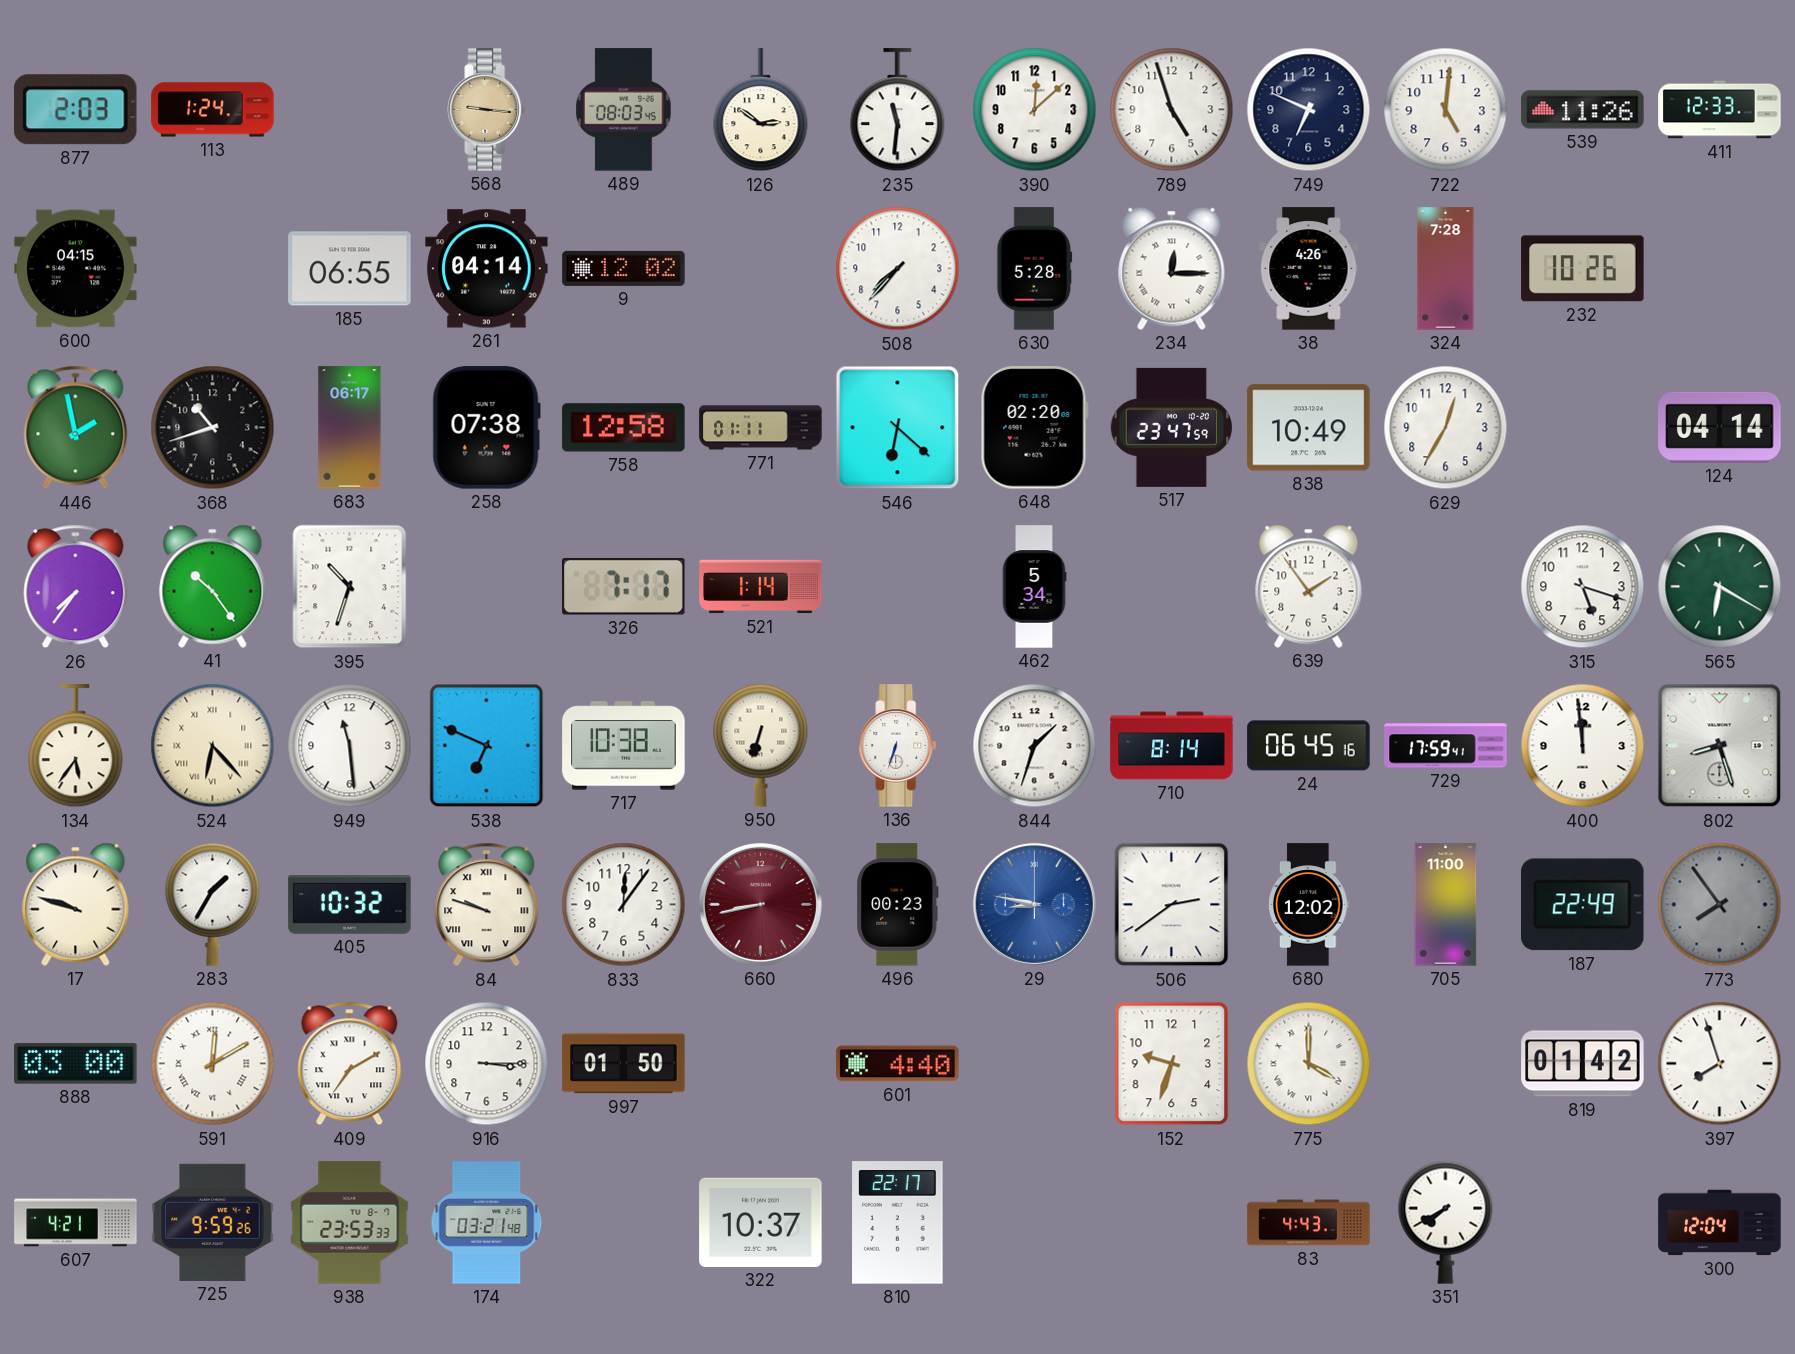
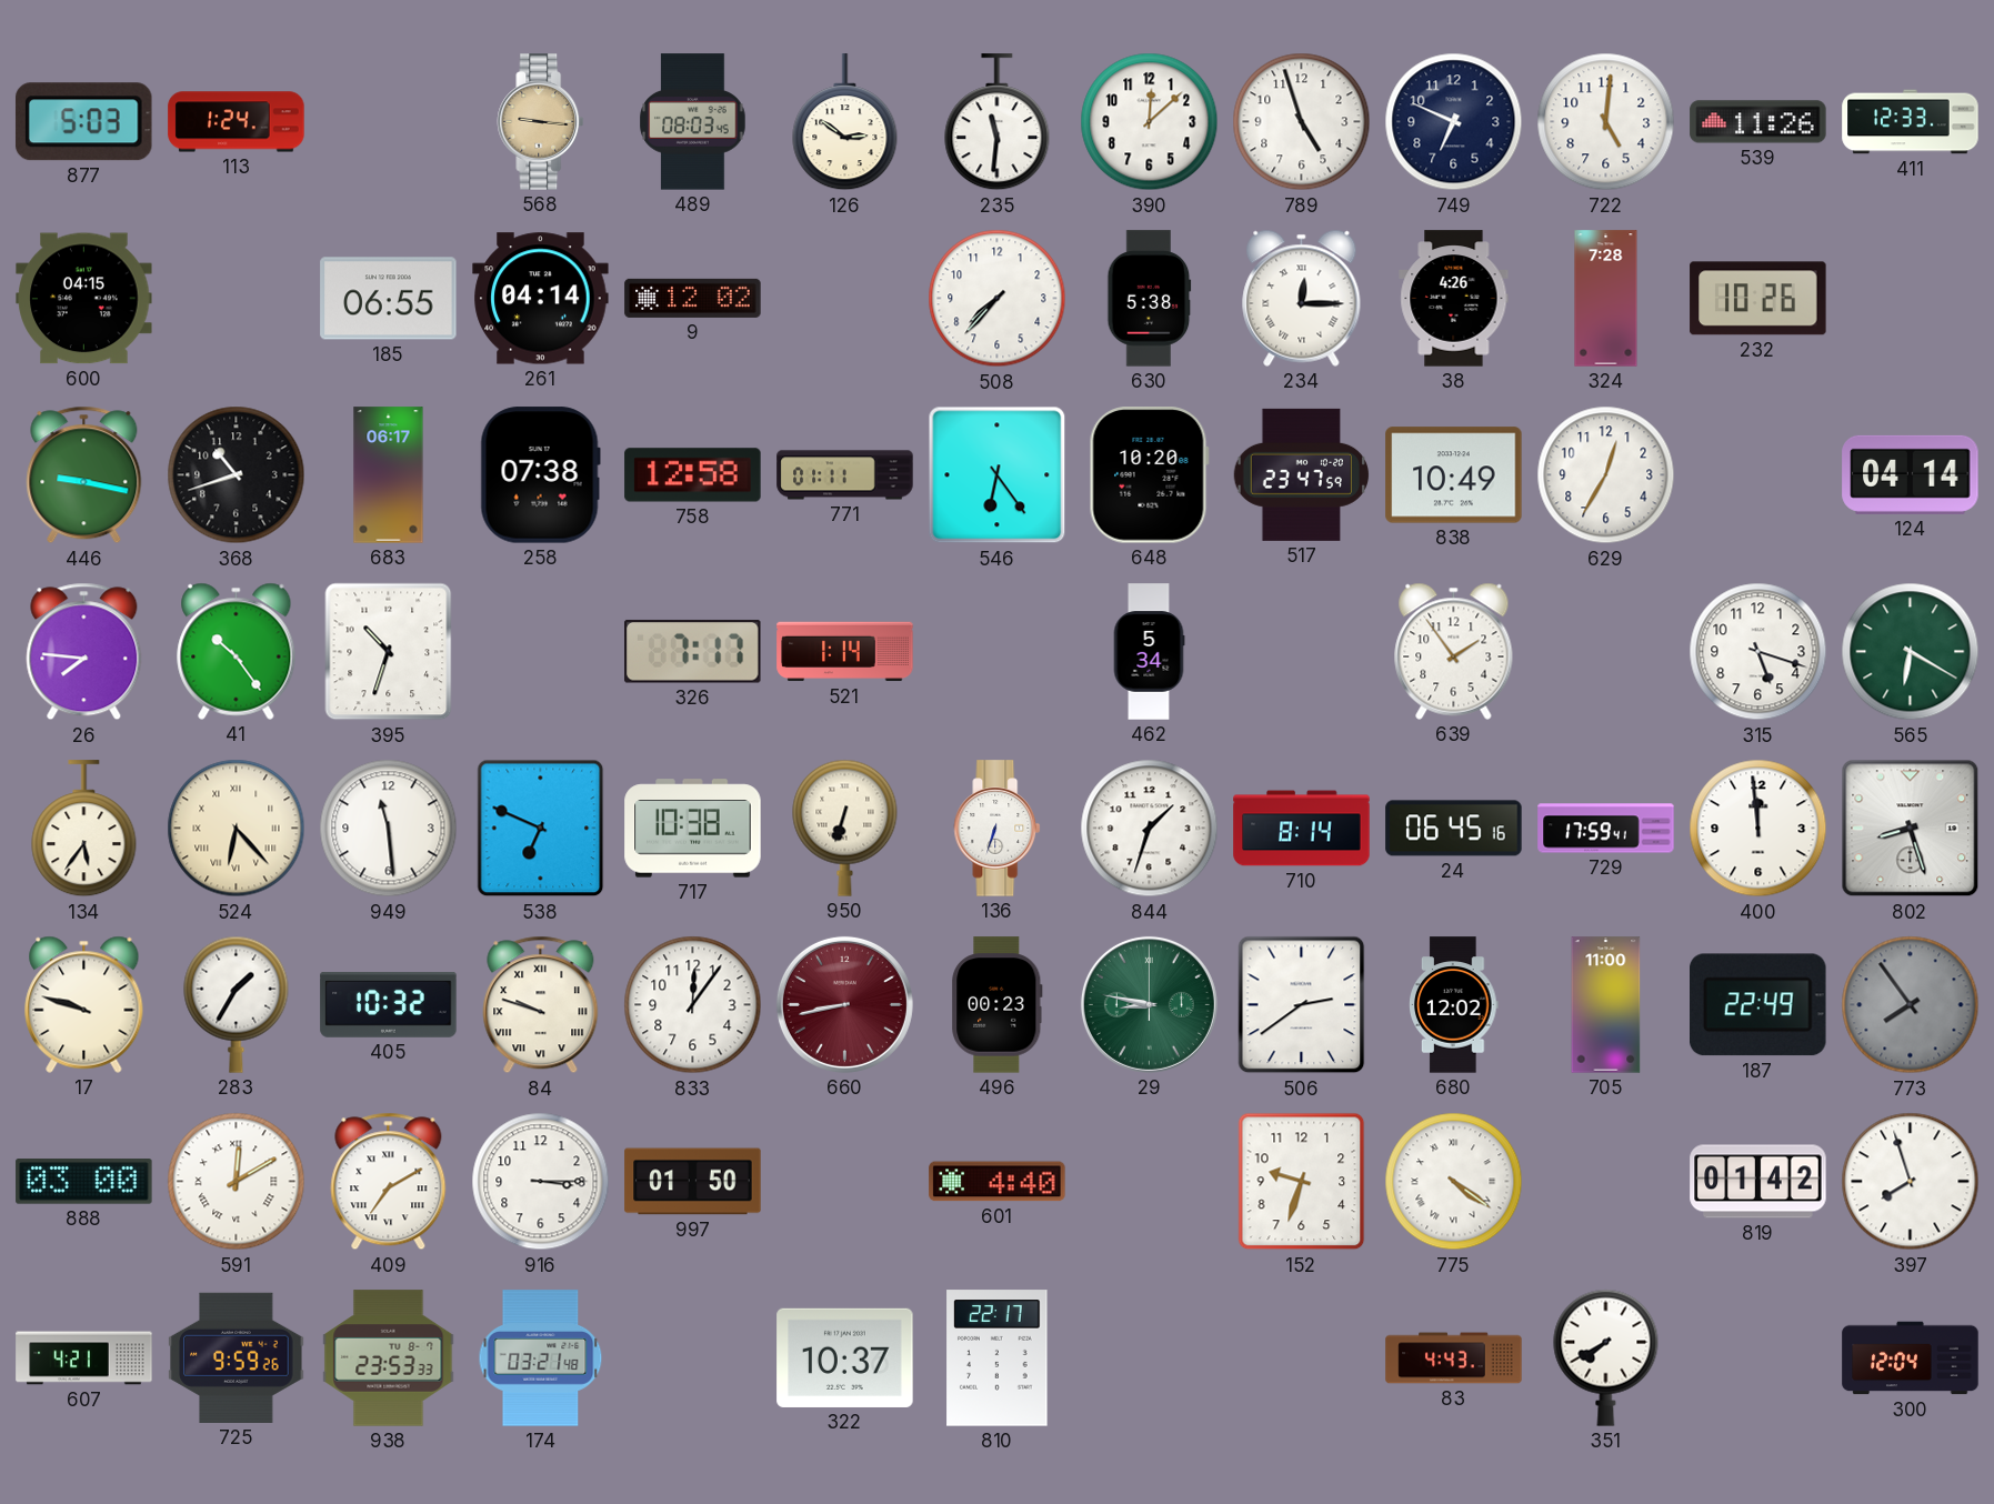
877: 2:03 -> 5:03
630: 5:28 -> 5:38
446: 1:58 -> 9:17
546: 6:22 -> 6:24
648: 02:20 -> 10:20
26: 7:36 -> 7:46
29 dial: blue -> green
775: 4:00 -> 4:21
